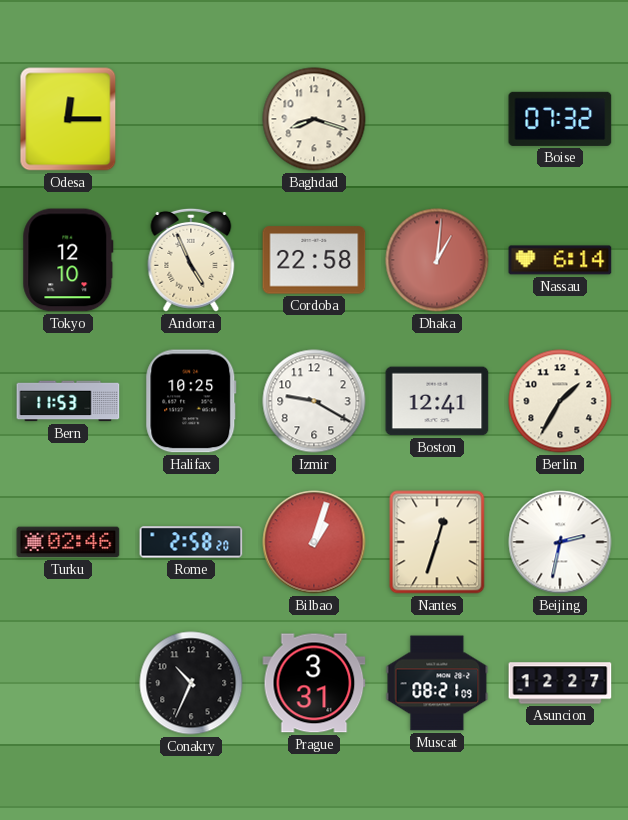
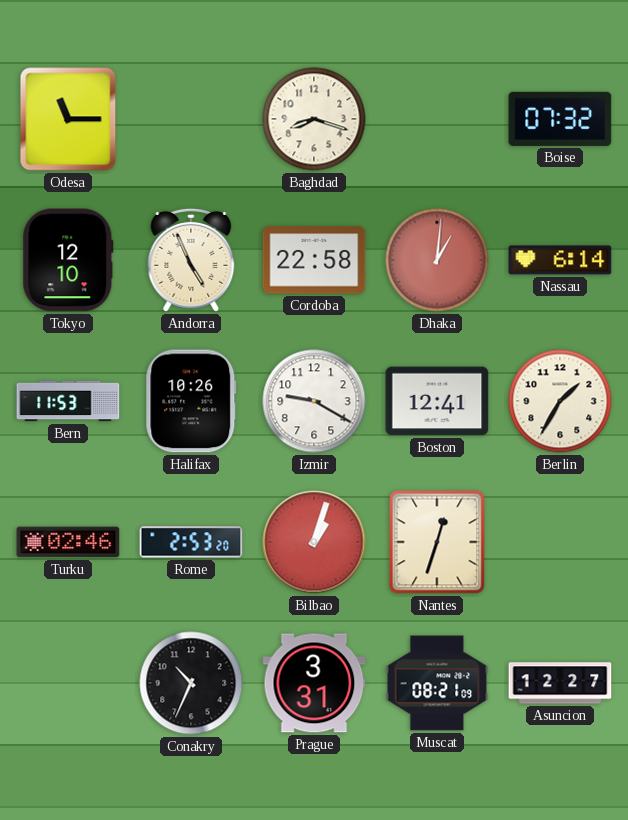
Odesa: 12:15 -> 11:15
Halifax: 10:25 -> 10:26
Rome: 2:58 -> 2:53
Beijing: 2:32 -> none
